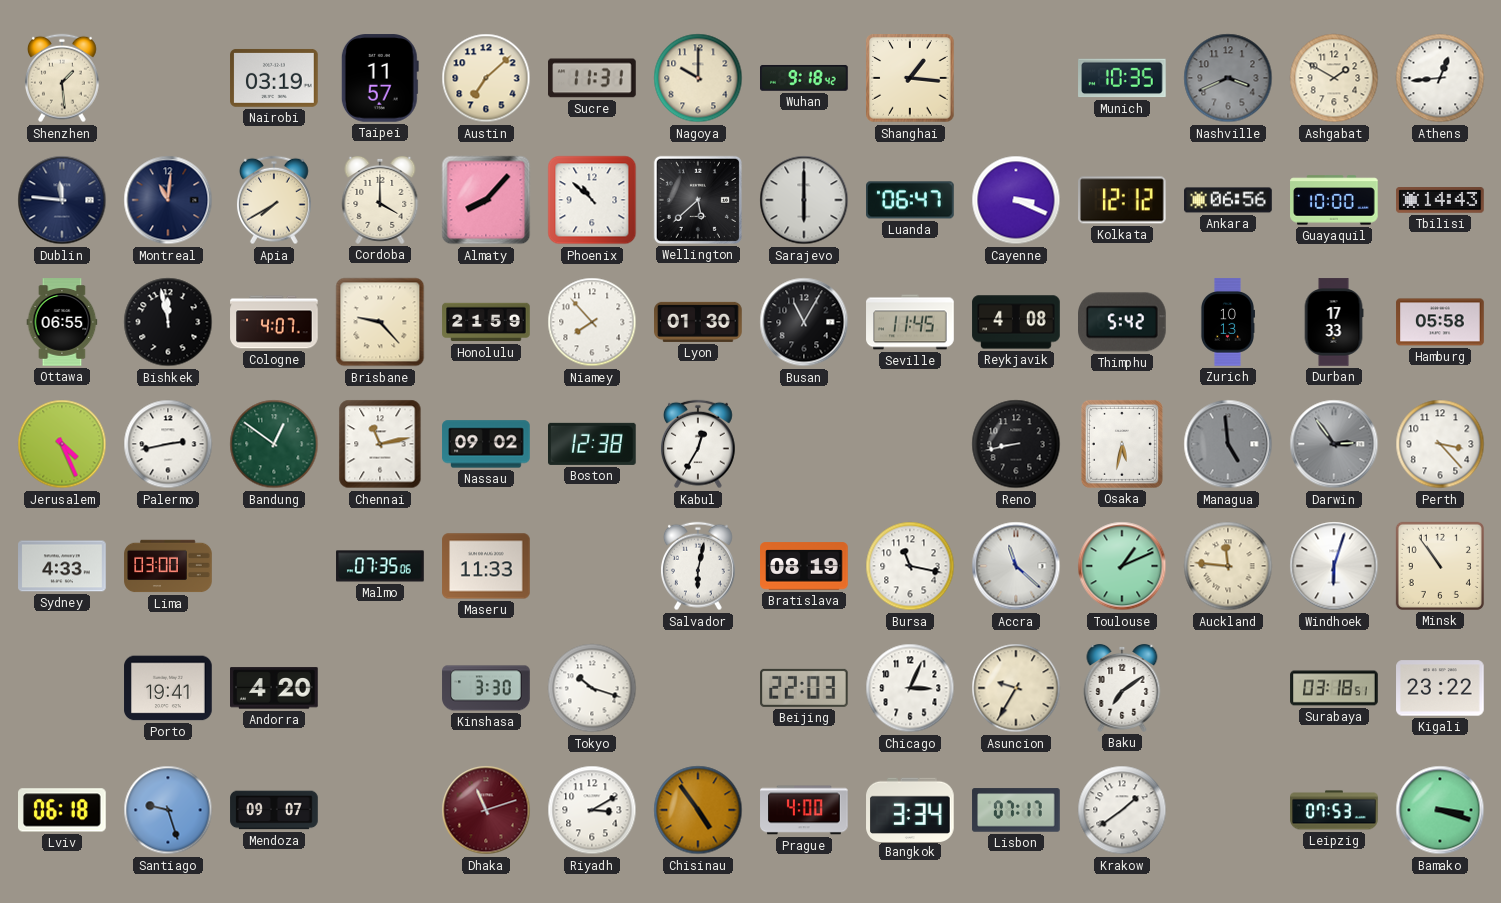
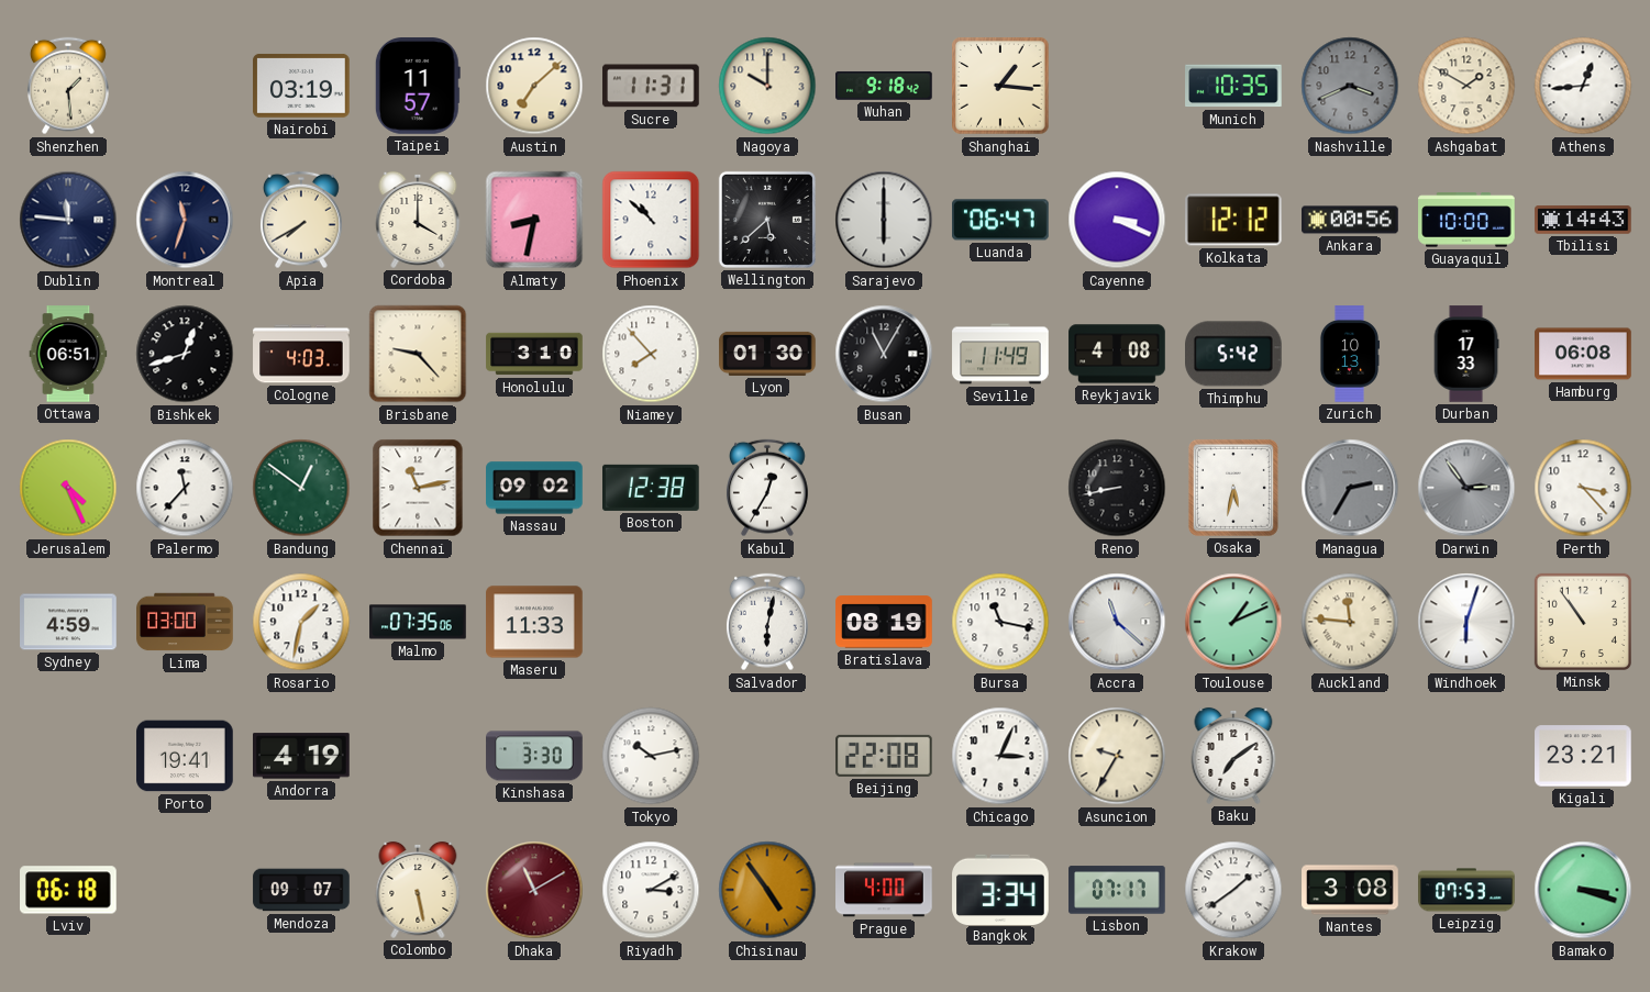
Montreal: 11:01 -> 11:33
Almaty: 8:07 -> 8:32
Ankara: 06:56 -> 00:56
Ottawa: 06:55 -> 06:51
Bishkek: 11:58 -> 12:42
Cologne: 4:07 -> 4:03
Honolulu: 21:59 -> 3:10
Seville: 11:45 -> 11:49
Hamburg: 05:58 -> 06:08
Palermo: 2:43 -> 11:37
Managua: 4:59 -> 2:35
Sydney: 4:33 -> 4:59
Rosario: none -> 1:32
Andorra: 4:20 -> 4:19
Tokyo: 10:18 -> 10:13
Beijing: 22:03 -> 22:08
Surabaya: 03:18 -> none
Kigali: 23:22 -> 23:21
Santiago: 9:27 -> none
Colombo: none -> 5:28
Dhaka: 11:12 -> 11:10
Nantes: none -> 3:08
